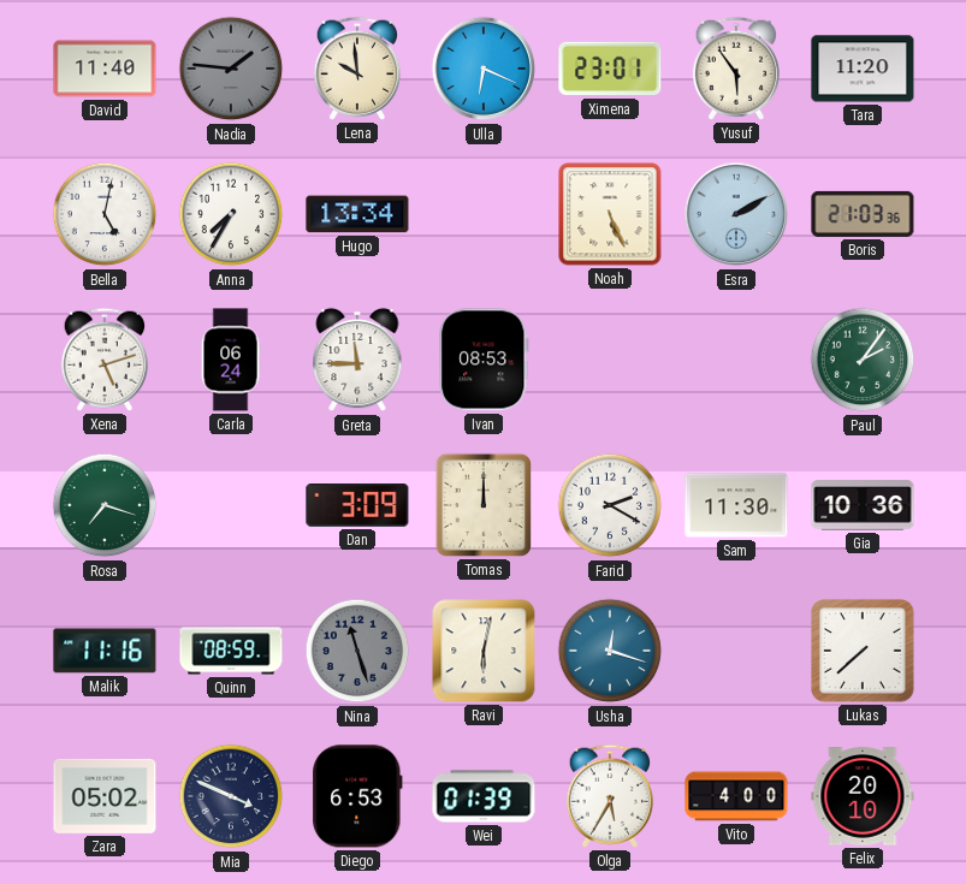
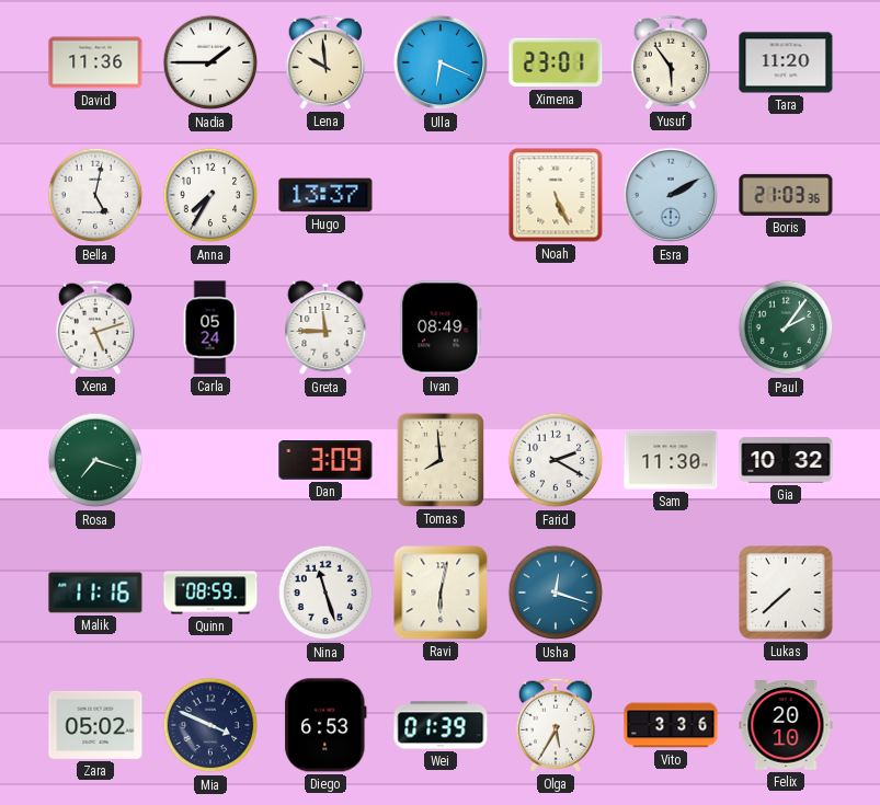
David: 11:40 -> 11:36
Nadia: 1:46 -> 1:45
Nadia dial: grey -> white
Hugo: 13:34 -> 13:37
Carla: 06:24 -> 05:24
Ivan: 08:53 -> 08:49
Tomas: 12:00 -> 7:59
Gia: 10:36 -> 10:32
Nina dial: grey -> white
Vito: 4:00 -> 3:36
